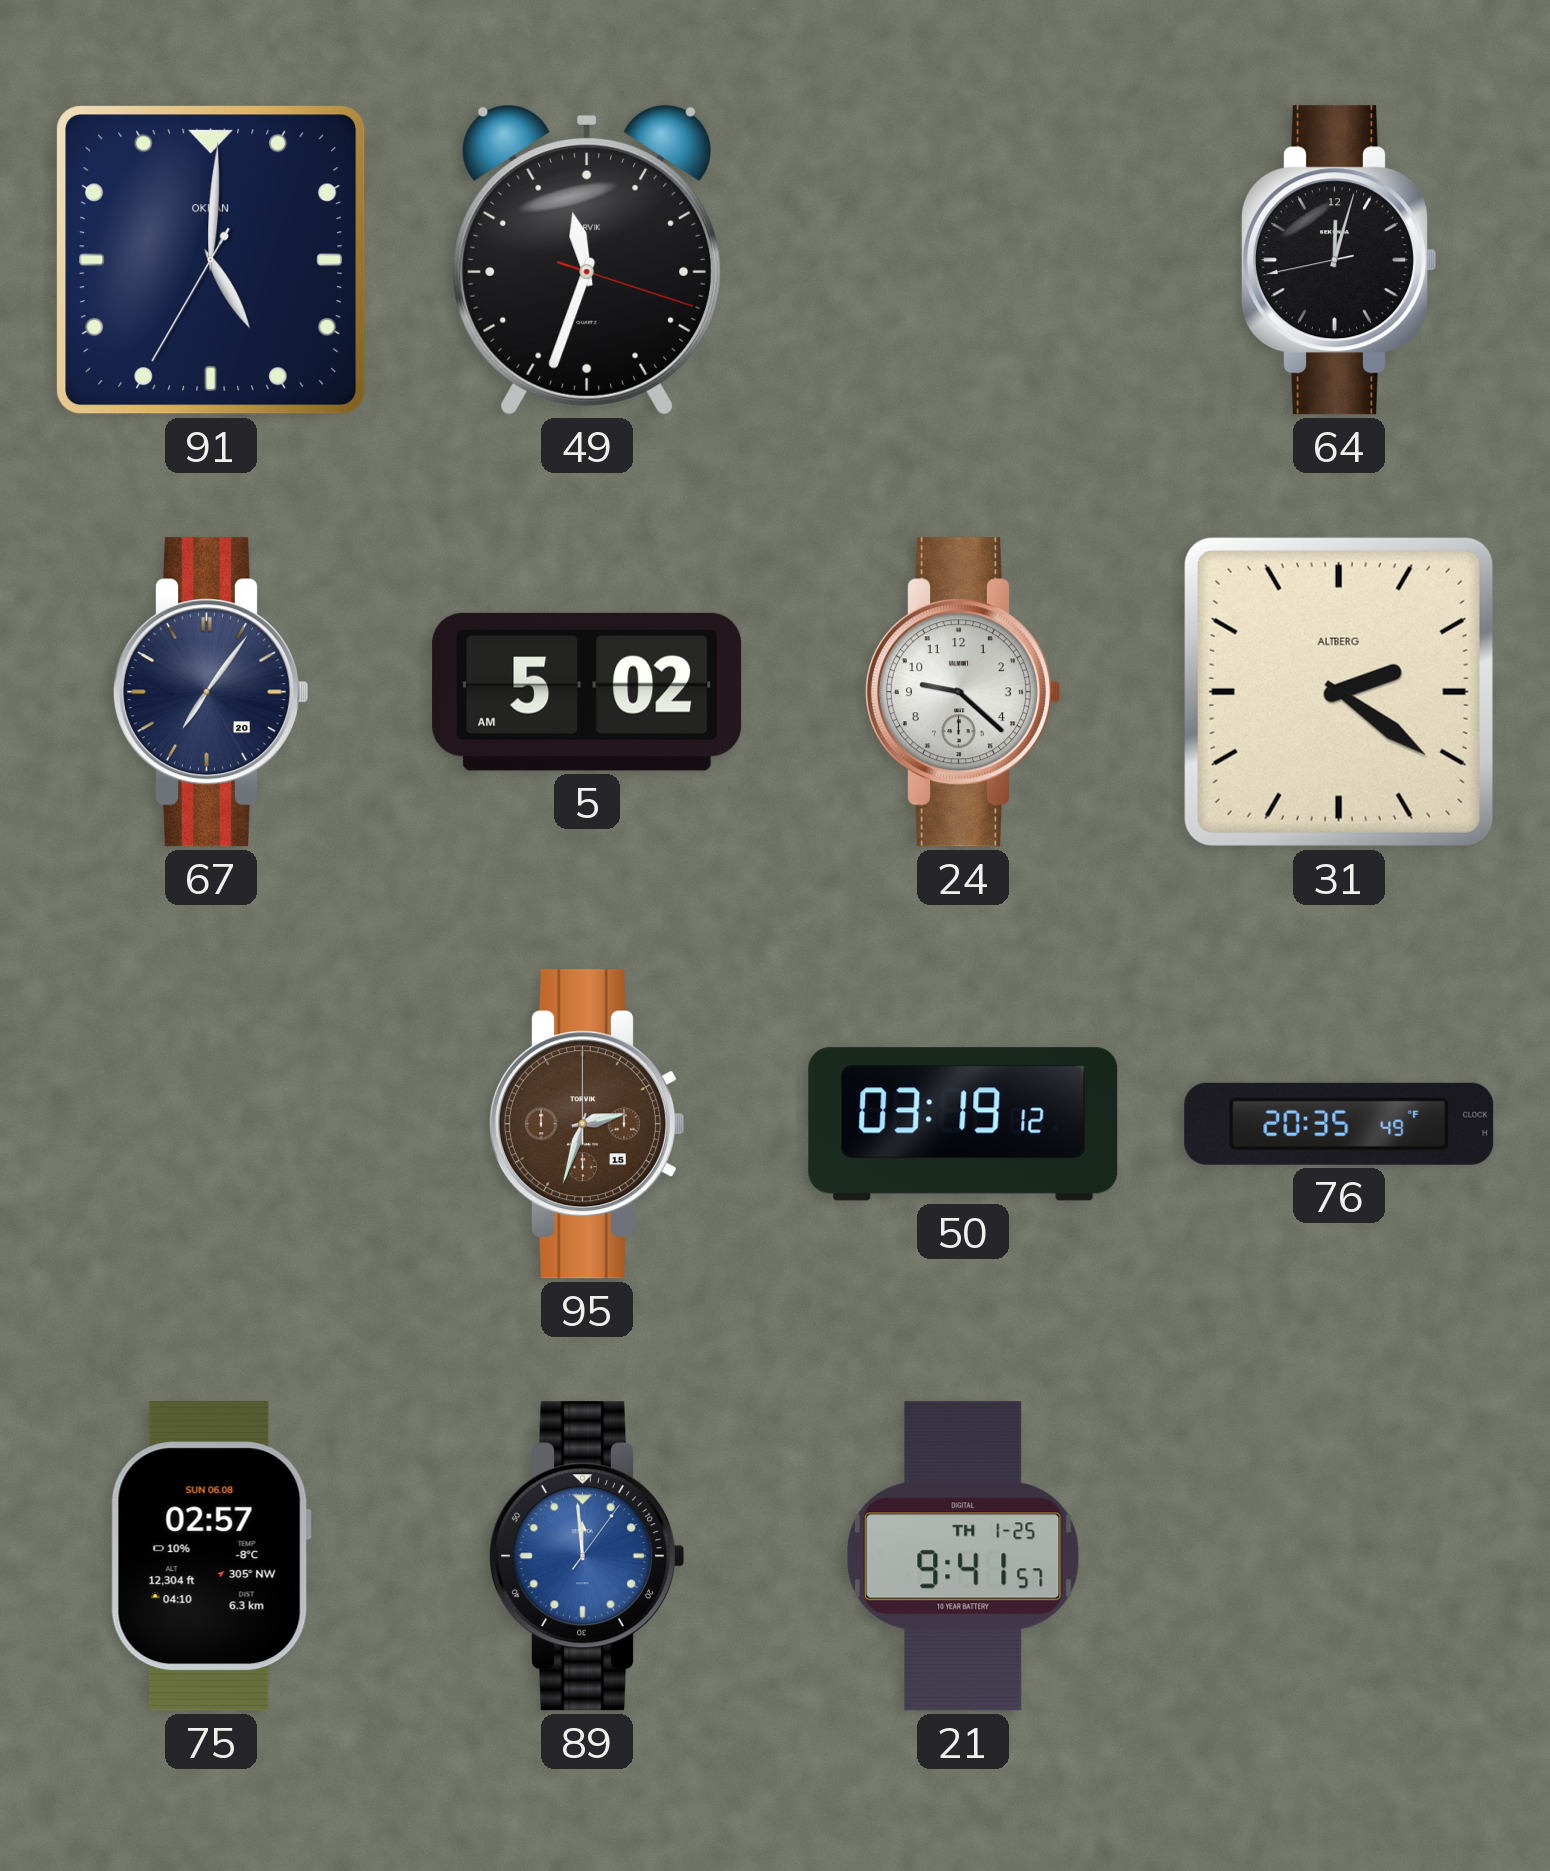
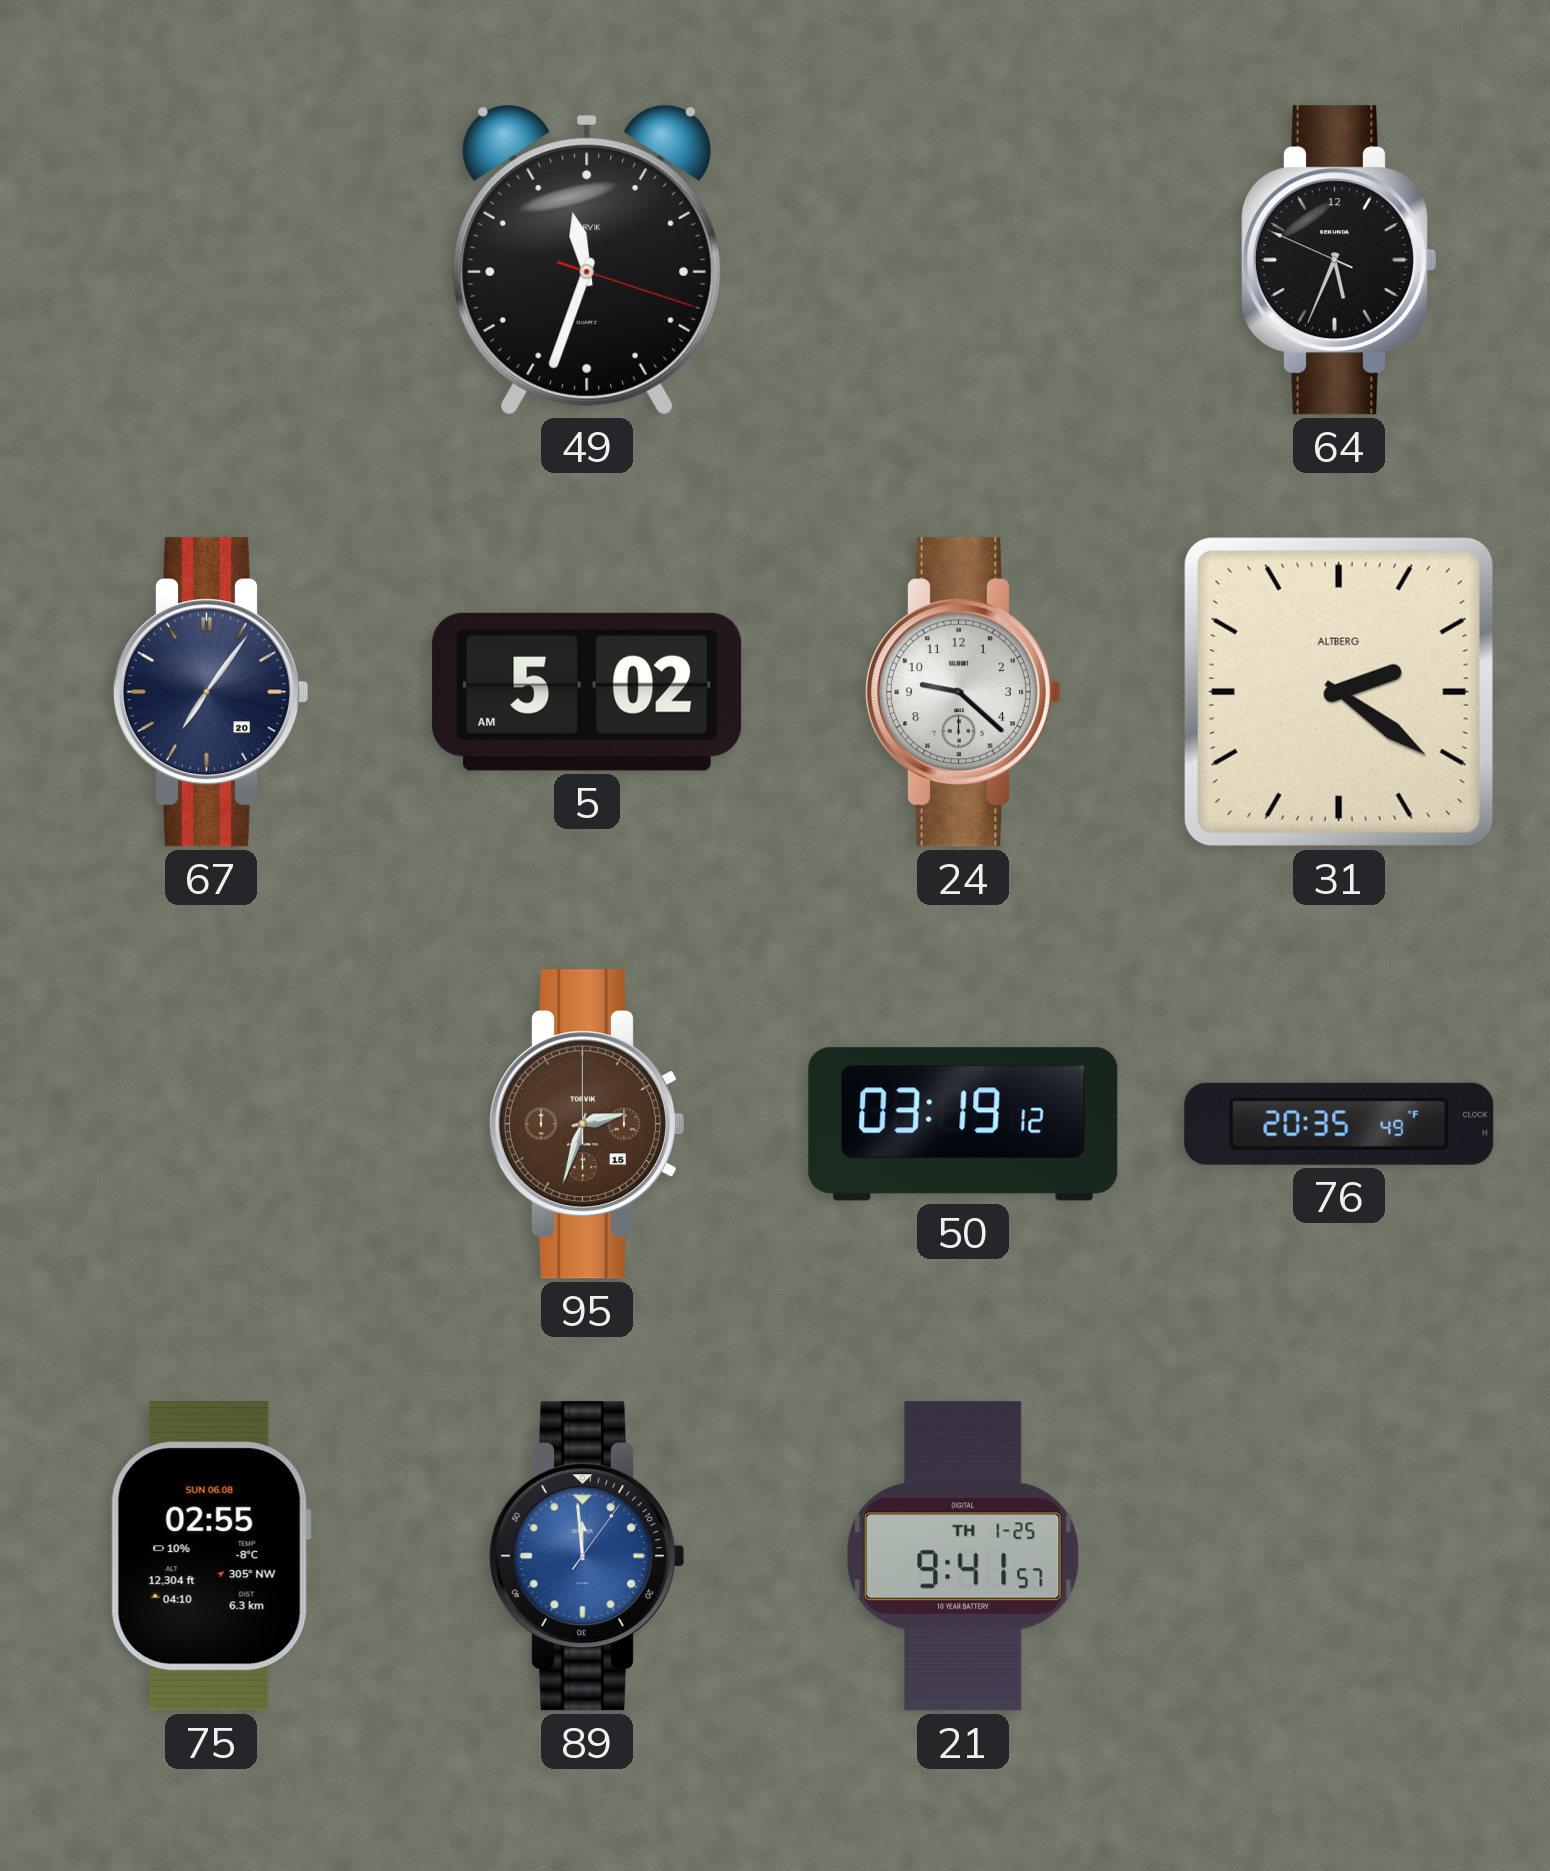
91: 5:00 -> none
64: 12:02 -> 5:33
75: 02:57 -> 02:55
